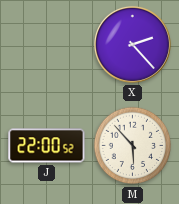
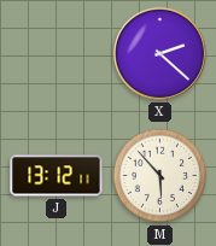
X: 2:23 -> 2:22
J: 22:00 -> 13:12
